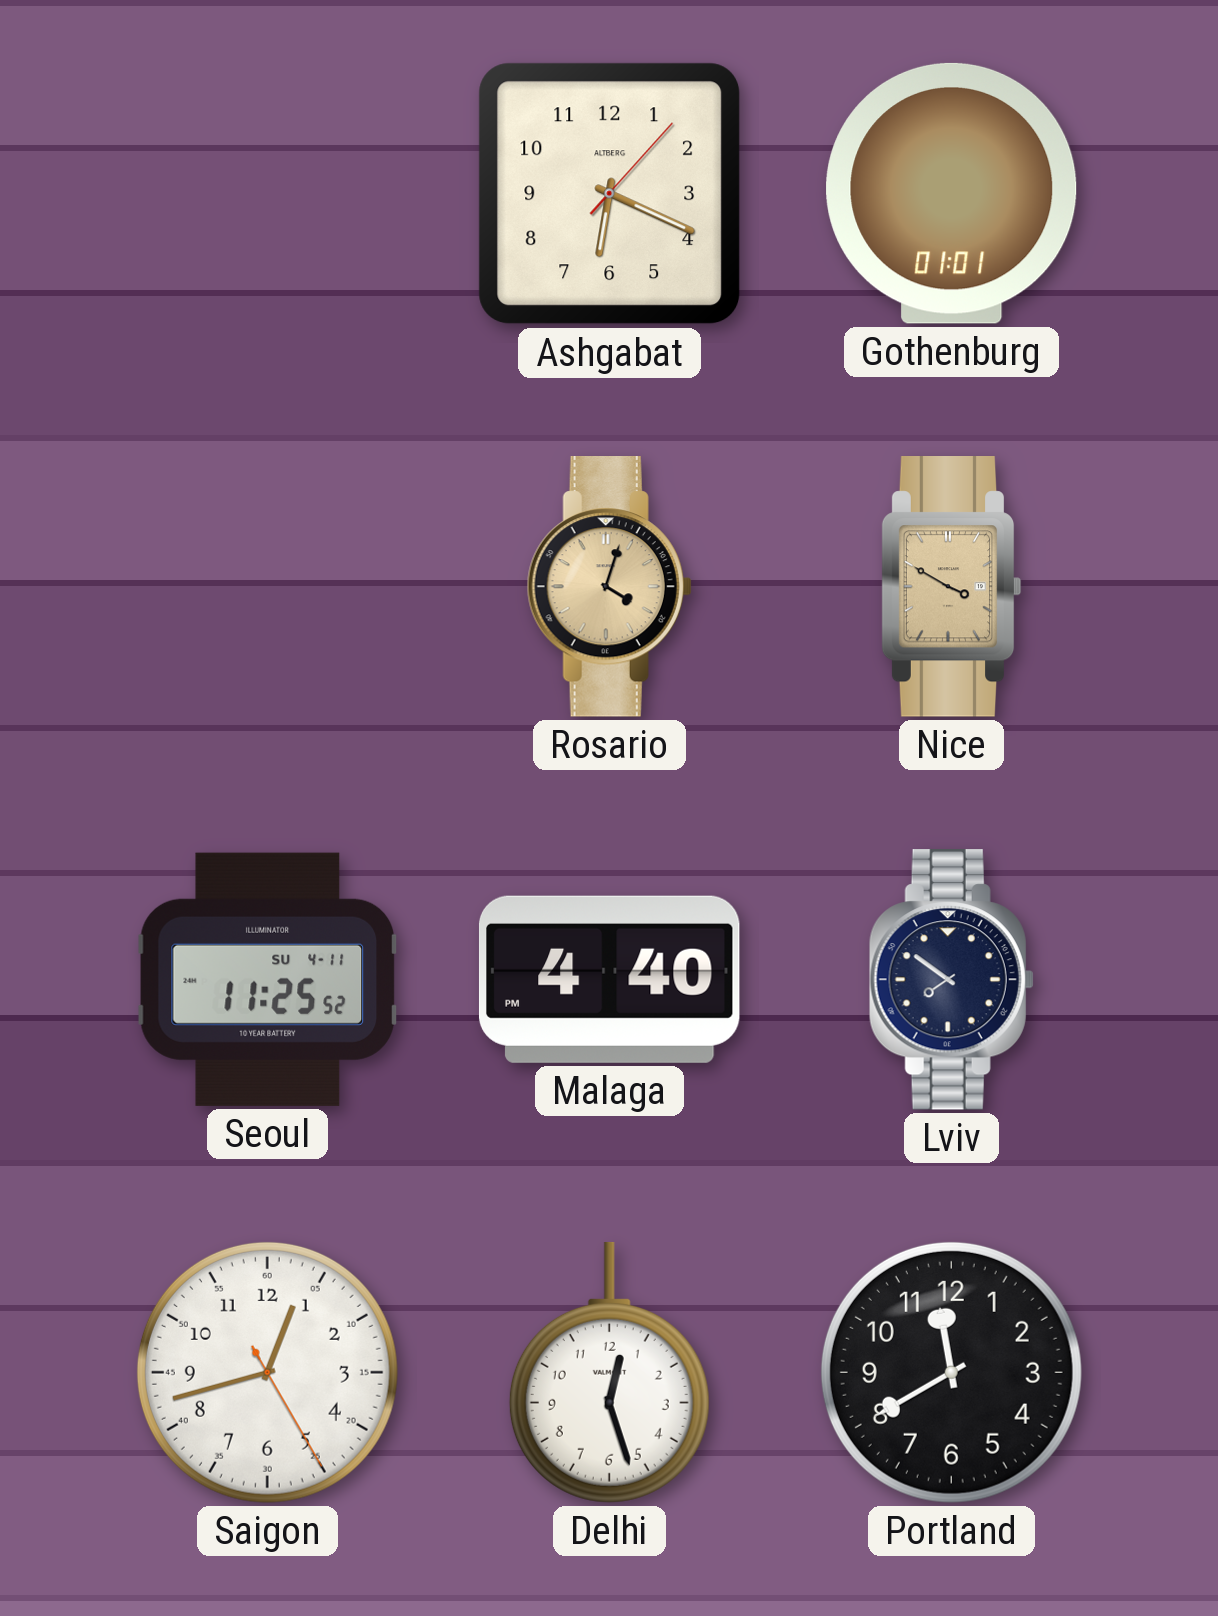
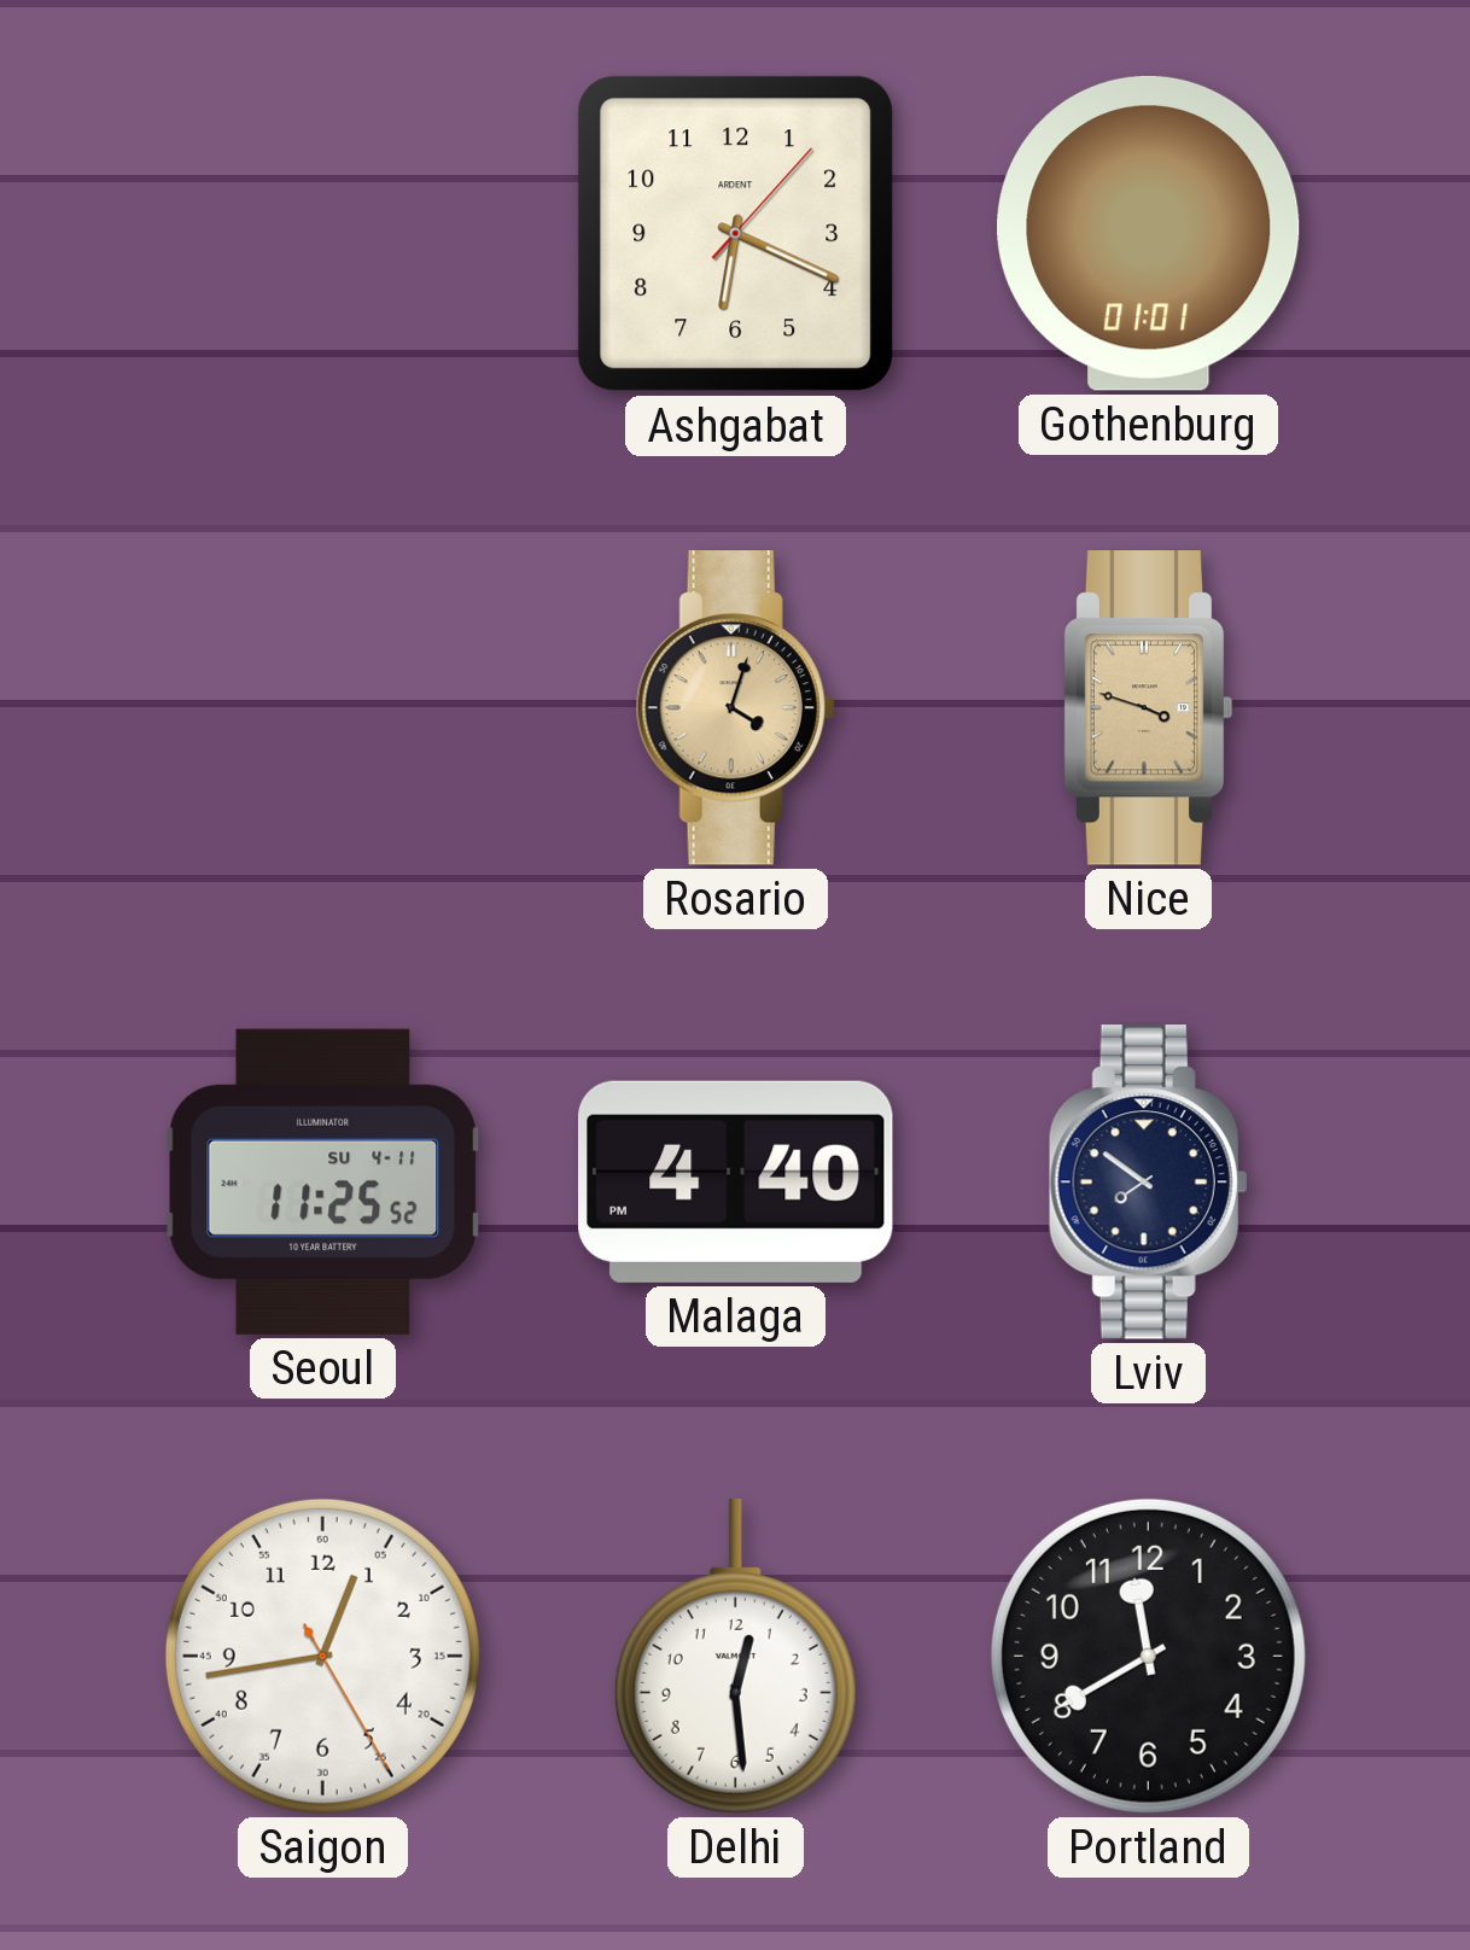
Ashgabat brand: ALTBERG -> ARDENT
Nice: 3:50 -> 3:48
Saigon: 12:42 -> 12:43
Delhi: 12:27 -> 12:29
